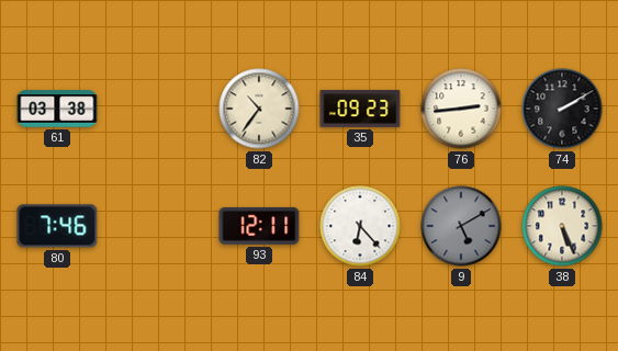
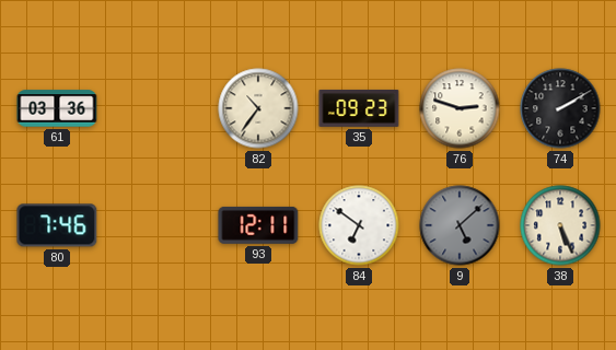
61: 03:38 -> 03:36
76: 2:44 -> 2:48
84: 6:23 -> 6:51
9: 5:10 -> 5:08
